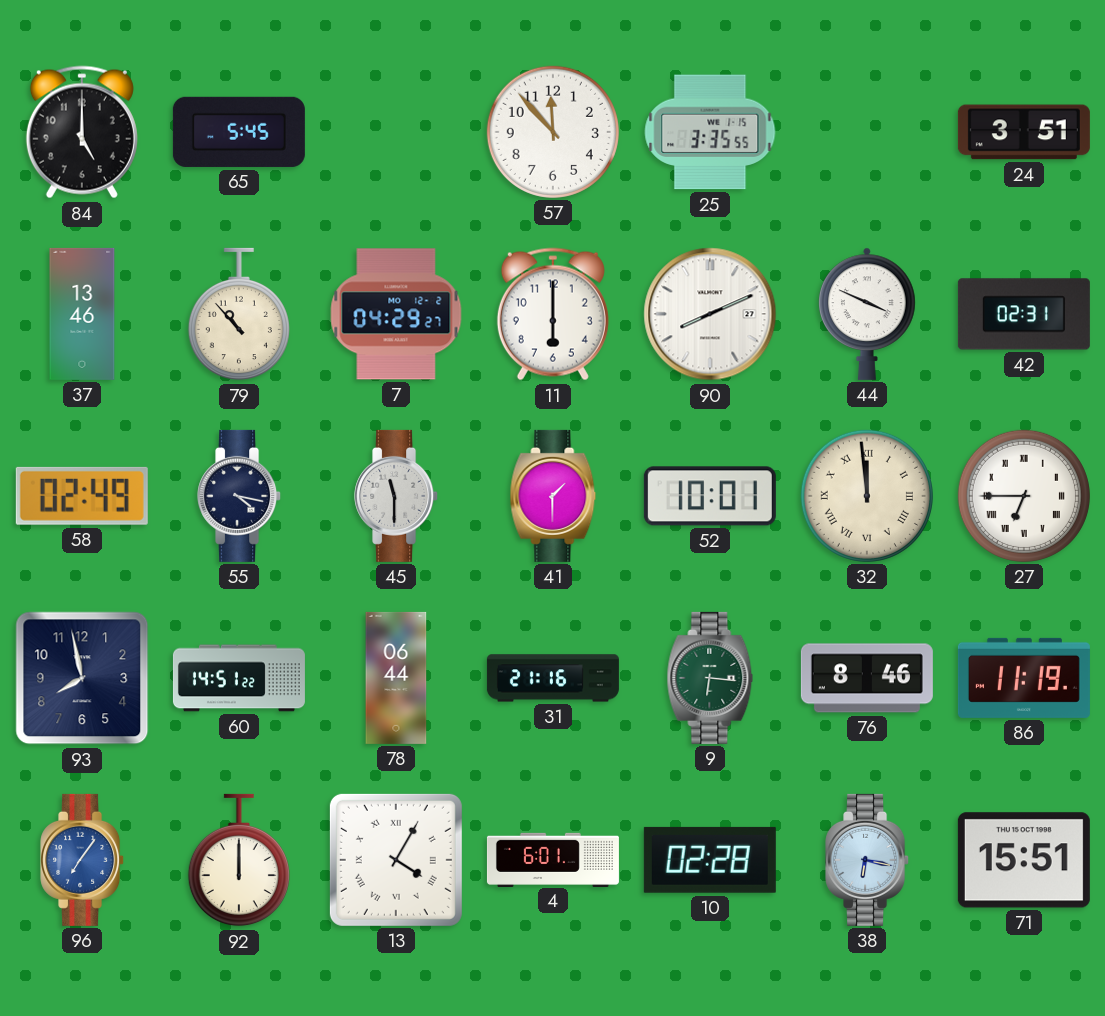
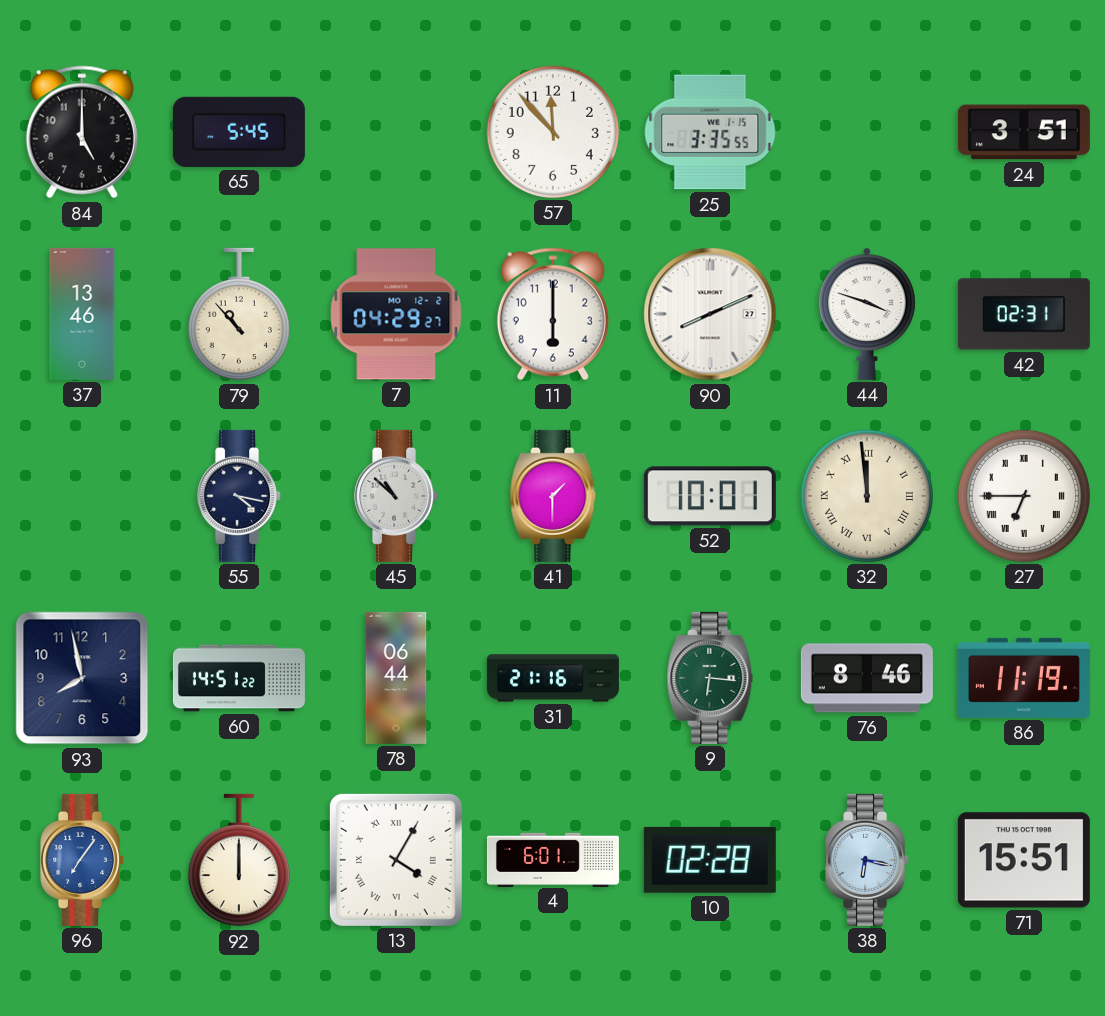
44: 3:49 -> 3:48
58: 02:49 -> none
45: 11:30 -> 10:52
